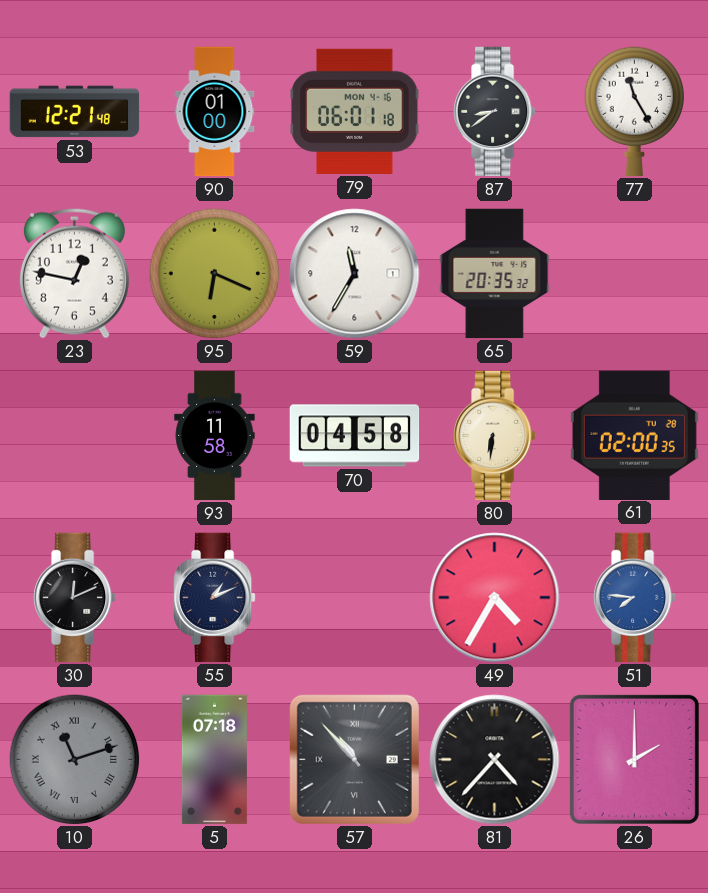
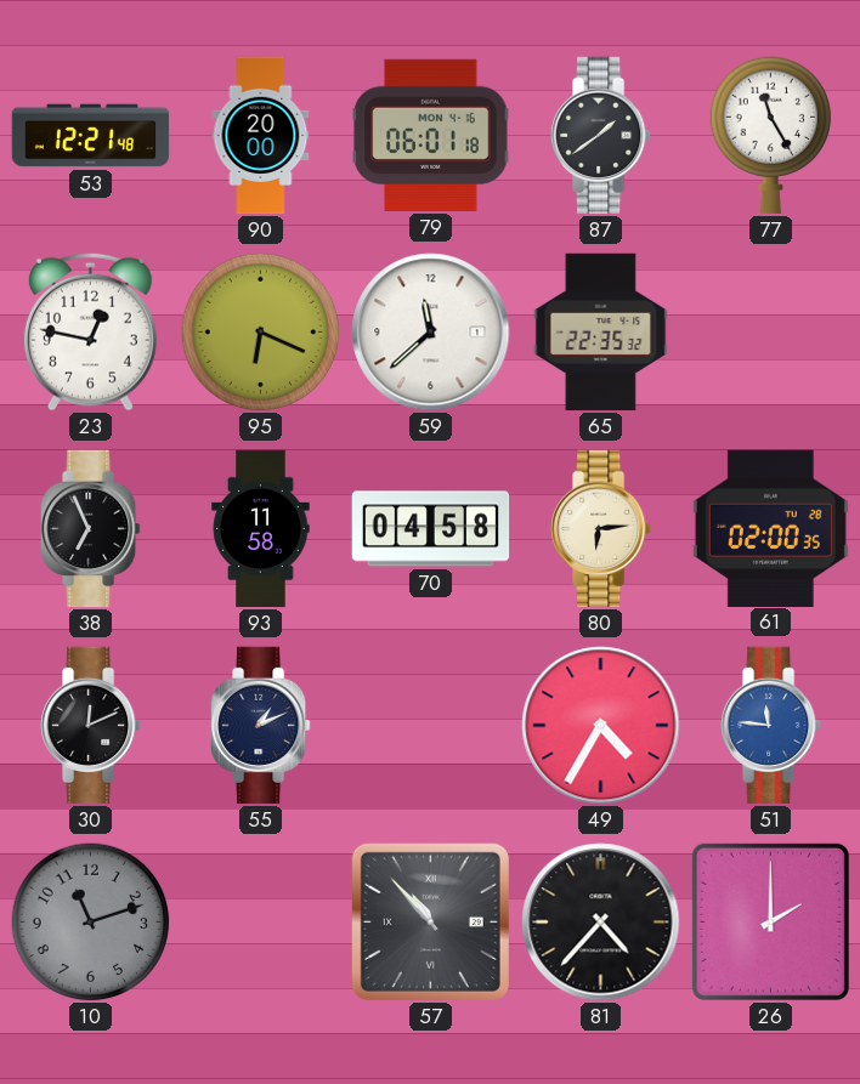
90: 01:00 -> 20:00
87: 8:39 -> 1:39
59: 11:35 -> 11:38
65: 20:35 -> 22:35
38: none -> 6:56
80: 6:31 -> 6:14
51: 7:46 -> 11:46
10 numerals: Roman -> Arabic
5: 07:18 -> none
